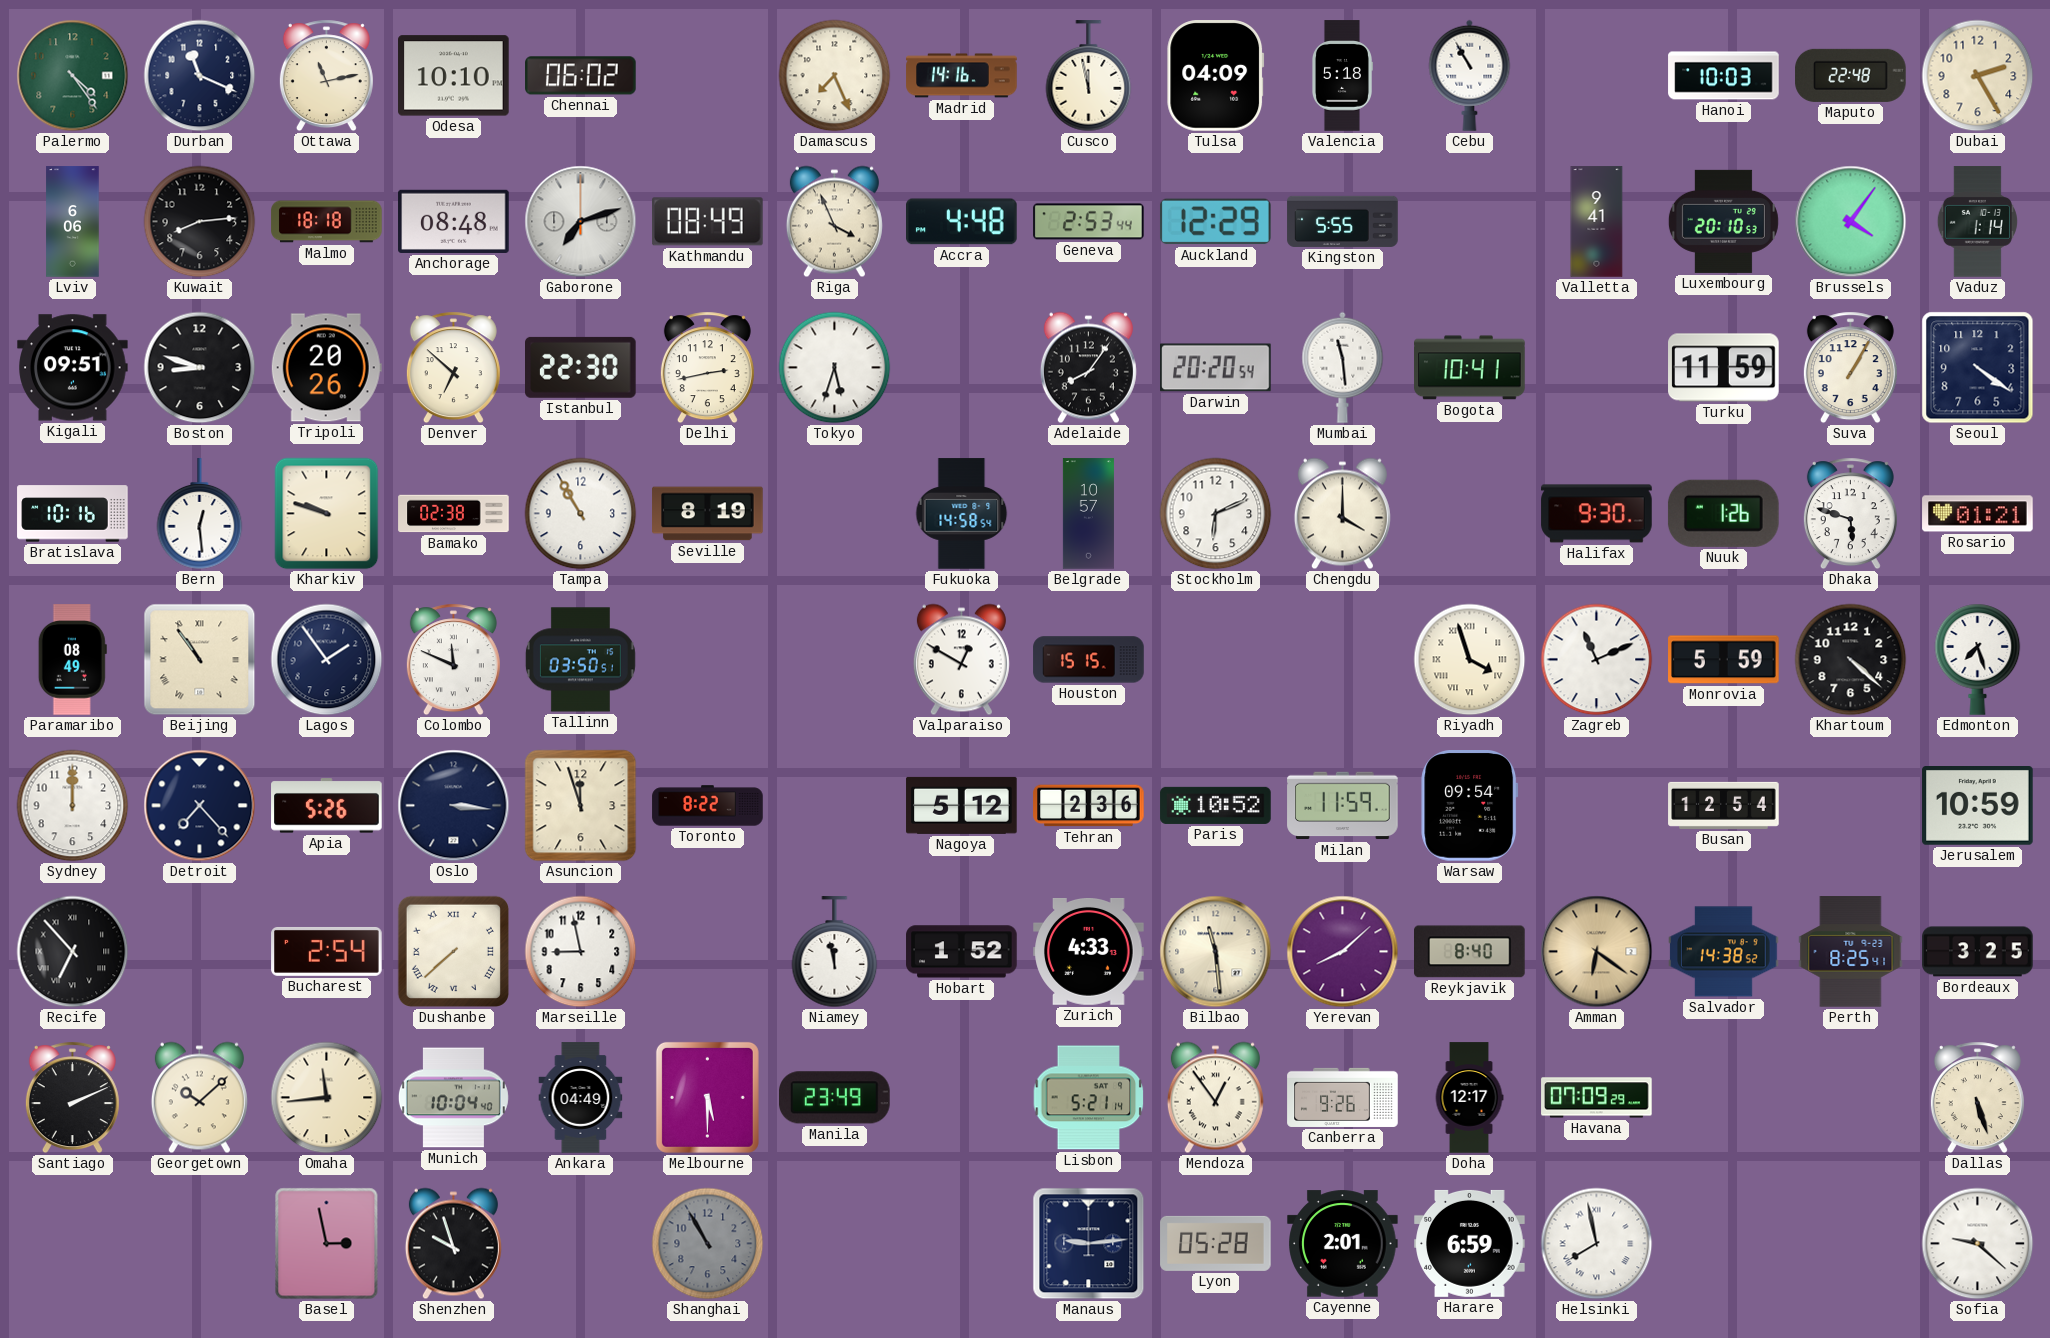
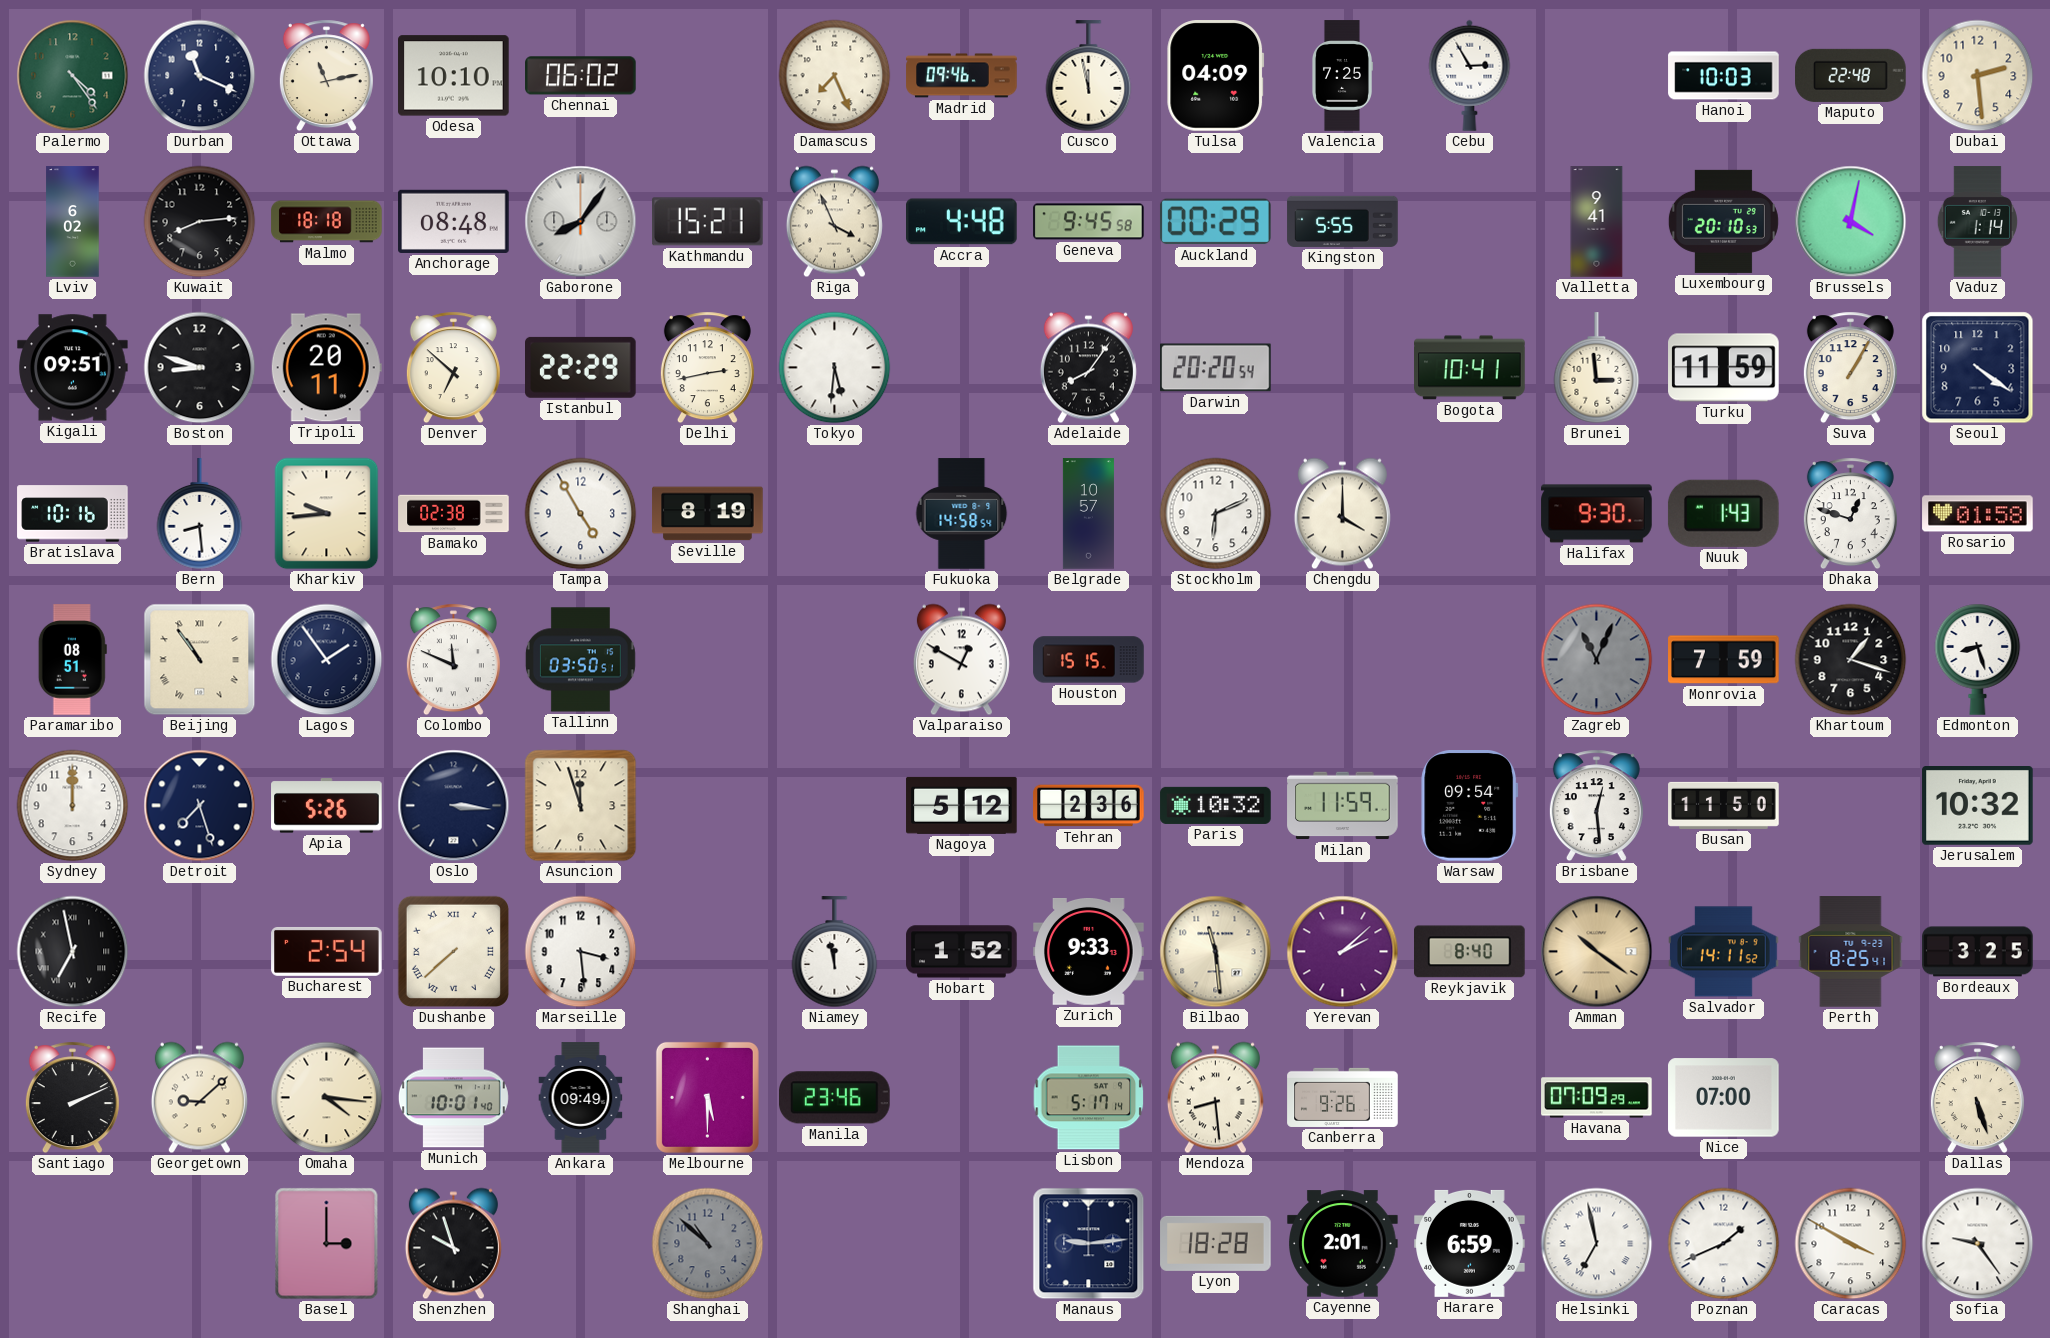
Madrid: 14:16 -> 09:46
Valencia: 5:18 -> 7:25
Cebu: 10:55 -> 2:55
Dubai: 2:25 -> 2:29
Lviv: 6:06 -> 6:02
Gaborone: 7:12 -> 8:06
Kathmandu: 08:49 -> 15:21
Geneva: 2:53 -> 9:45
Auckland: 12:29 -> 00:29
Brussels: 4:06 -> 4:02
Tripoli: 20:26 -> 20:11
Istanbul: 22:30 -> 22:29
Tokyo: 5:33 -> 5:31
Mumbai: 11:29 -> none
Brunei: none -> 2:59
Bern: 12:29 -> 8:29
Kharkiv: 9:48 -> 9:44
Tampa: 10:55 -> 4:55
Nuuk: 1:26 -> 1:43
Dhaka: 5:48 -> 12:48
Rosario: 01:21 -> 01:58
Paramaribo: 08:49 -> 08:51
Riyadh: 3:57 -> none
Zagreb: 11:11 -> 11:04
Zagreb dial: white -> grey
Monrovia: 5:59 -> 7:59
Khartoum: 4:22 -> 1:18
Edmonton: 7:27 -> 8:27
Detroit: 7:23 -> 7:27
Toronto: 8:22 -> none
Paris: 10:52 -> 10:32
Brisbane: none -> 12:29
Busan: 12:54 -> 11:50
Jerusalem: 10:59 -> 10:32
Recife: 6:53 -> 6:58
Marseille: 8:58 -> 3:29
Zurich: 4:33 -> 9:33
Yerevan: 8:08 -> 2:08
Amman: 6:21 -> 10:21
Salvador: 14:38 -> 14:11
Georgetown: 10:08 -> 9:08
Omaha: 11:44 -> 4:16
Munich: 10:04 -> 10:01
Ankara: 04:49 -> 09:49
Manila: 23:49 -> 23:46
Lisbon: 5:21 -> 5:17
Mendoza: 12:54 -> 8:29
Doha: 12:17 -> none
Nice: none -> 07:00
Basel: 2:58 -> 3:00
Shanghai: 10:55 -> 10:52
Lyon: 05:28 -> 18:28
Helsinki: 7:58 -> 6:58
Poznan: none -> 1:41
Caracas: none -> 3:50
Sofia: 9:22 -> 9:24
